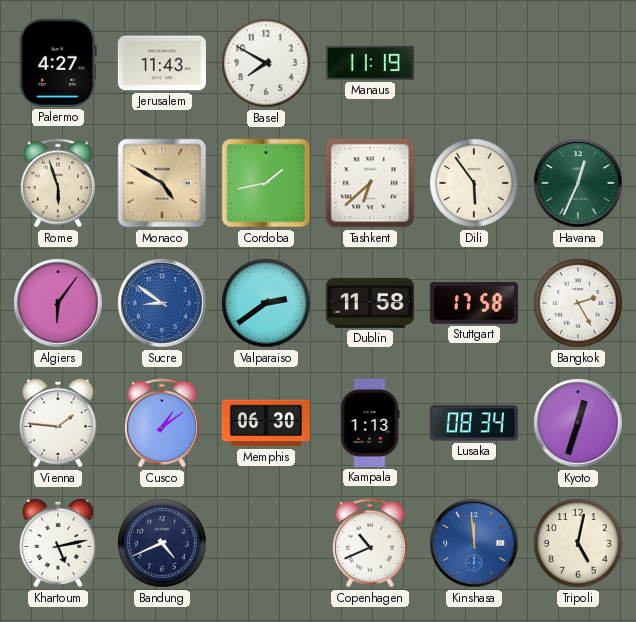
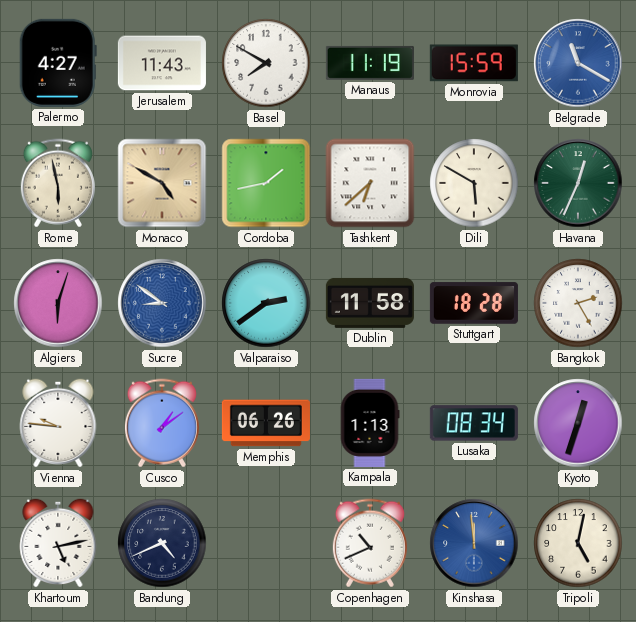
Monrovia: none -> 15:59
Belgrade: none -> 11:20
Rome: 5:57 -> 5:58
Dili: 5:54 -> 5:50
Algiers: 6:06 -> 6:03
Stuttgart: 17:58 -> 18:28
Vienna: 1:46 -> 9:46
Memphis: 06:30 -> 06:26
